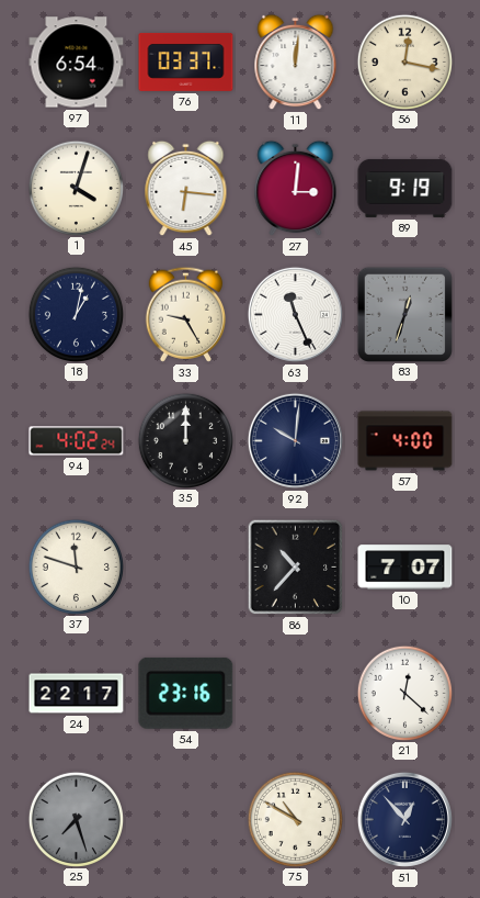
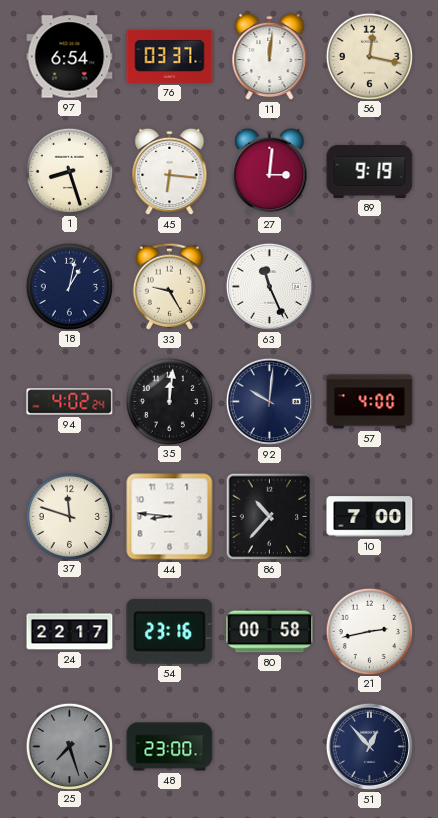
1: 4:03 -> 8:27
83: 12:33 -> none
35: 12:00 -> 12:01
44: none -> 8:46
10: 7:07 -> 7:00
80: none -> 00:58
21: 12:22 -> 2:43
48: none -> 23:00
75: 10:50 -> none
